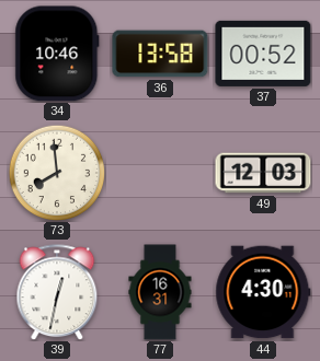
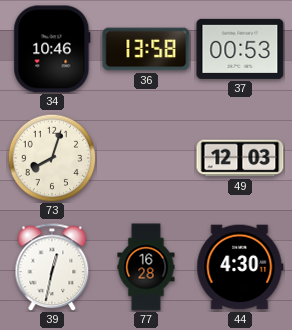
37: 00:52 -> 00:53
73: 7:59 -> 8:03
77: 16:31 -> 16:28
